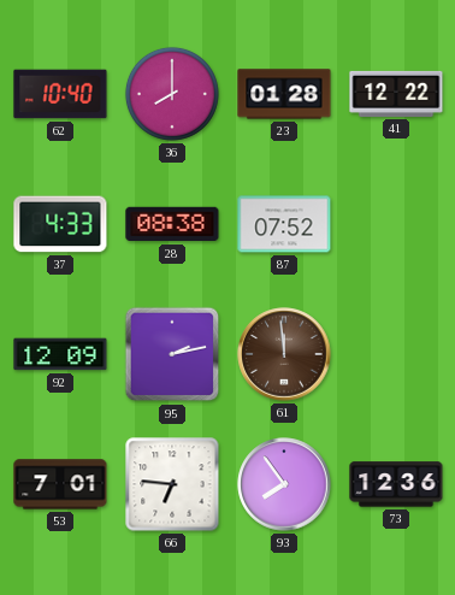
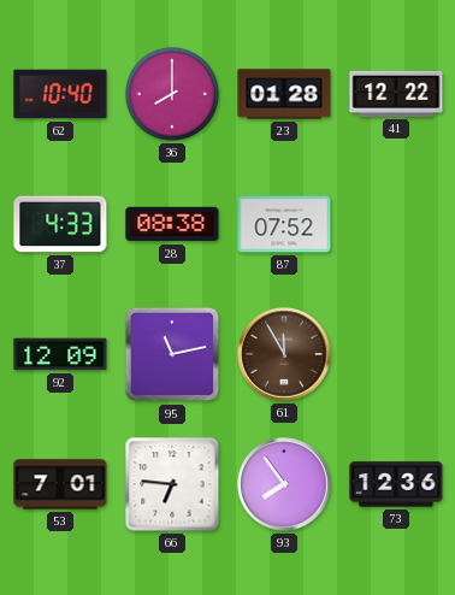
95: 2:13 -> 11:13
61: 11:59 -> 11:55
